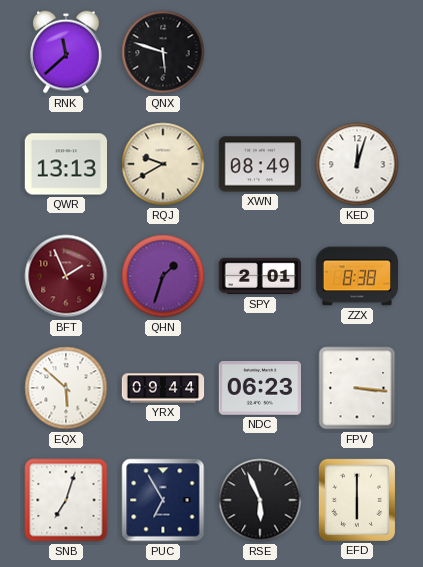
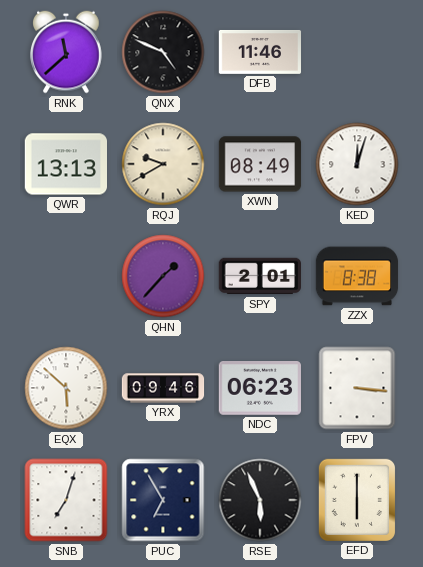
QNX: 5:48 -> 4:49
DFB: none -> 11:46
BFT: 1:56 -> none
QHN: 1:33 -> 1:37
YRX: 09:44 -> 09:46
